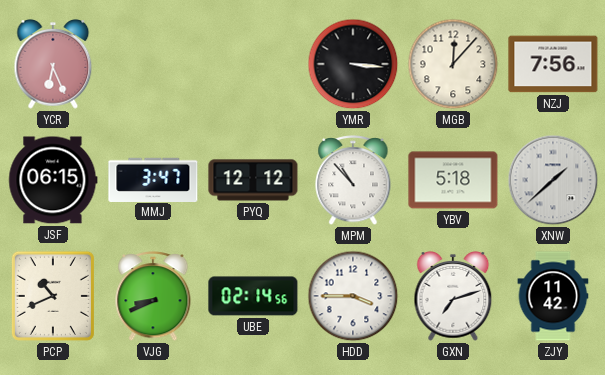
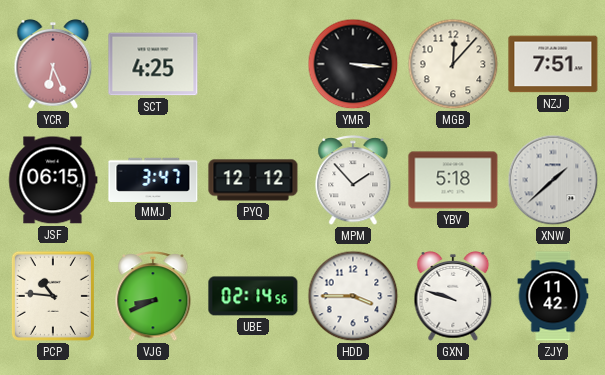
SCT: none -> 4:25
NZJ: 7:56 -> 7:51
MPM: 10:53 -> 1:53
PCP: 10:41 -> 10:46
GXN: 7:12 -> 9:48
